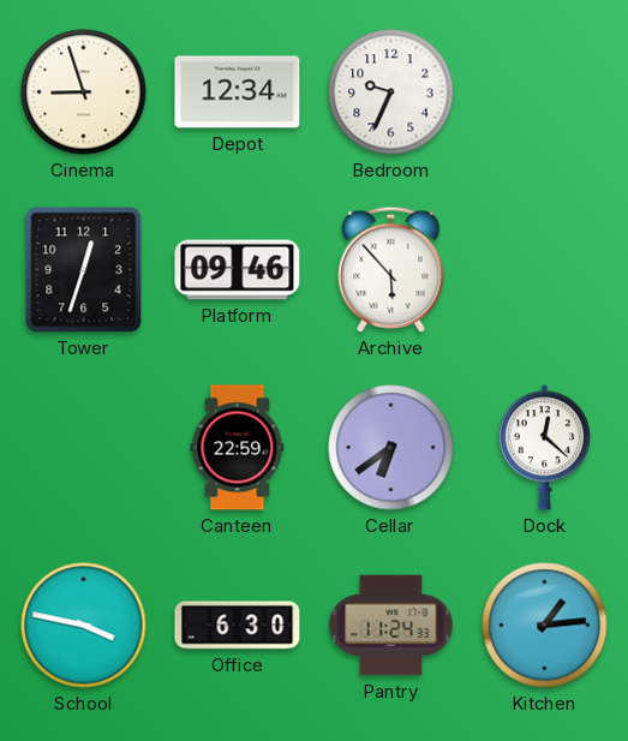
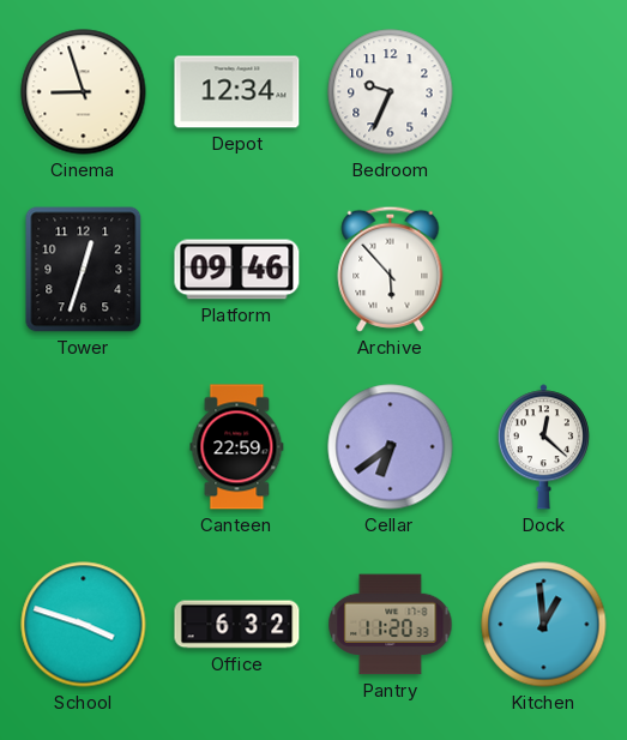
School: 3:47 -> 3:48
Office: 6:30 -> 6:32
Pantry: 11:24 -> 11:20
Kitchen: 1:14 -> 12:59
